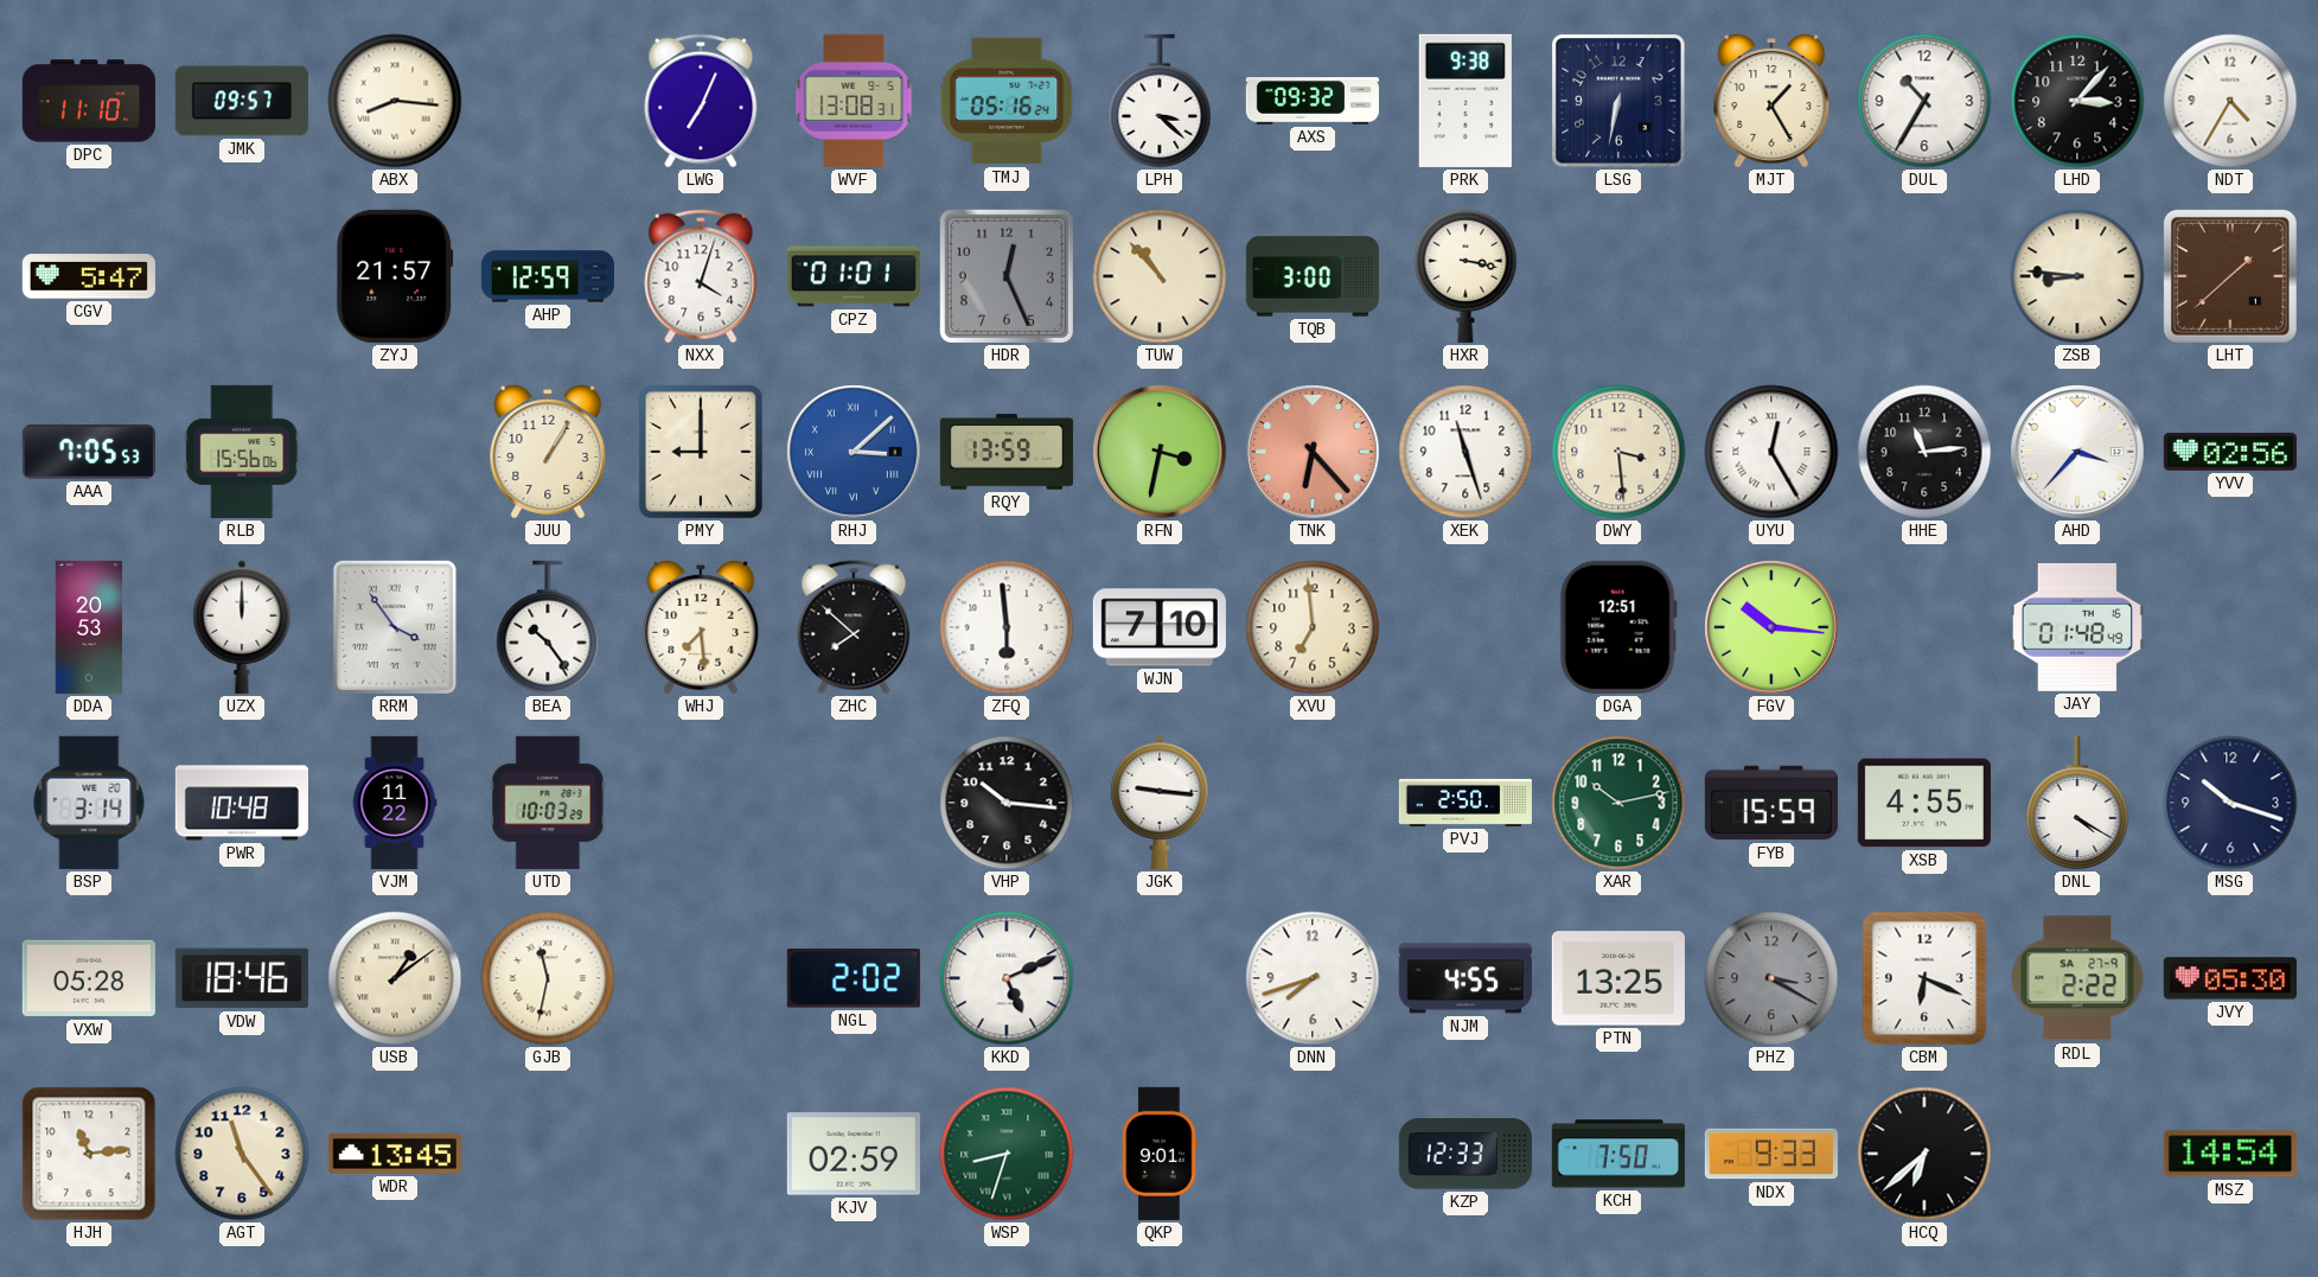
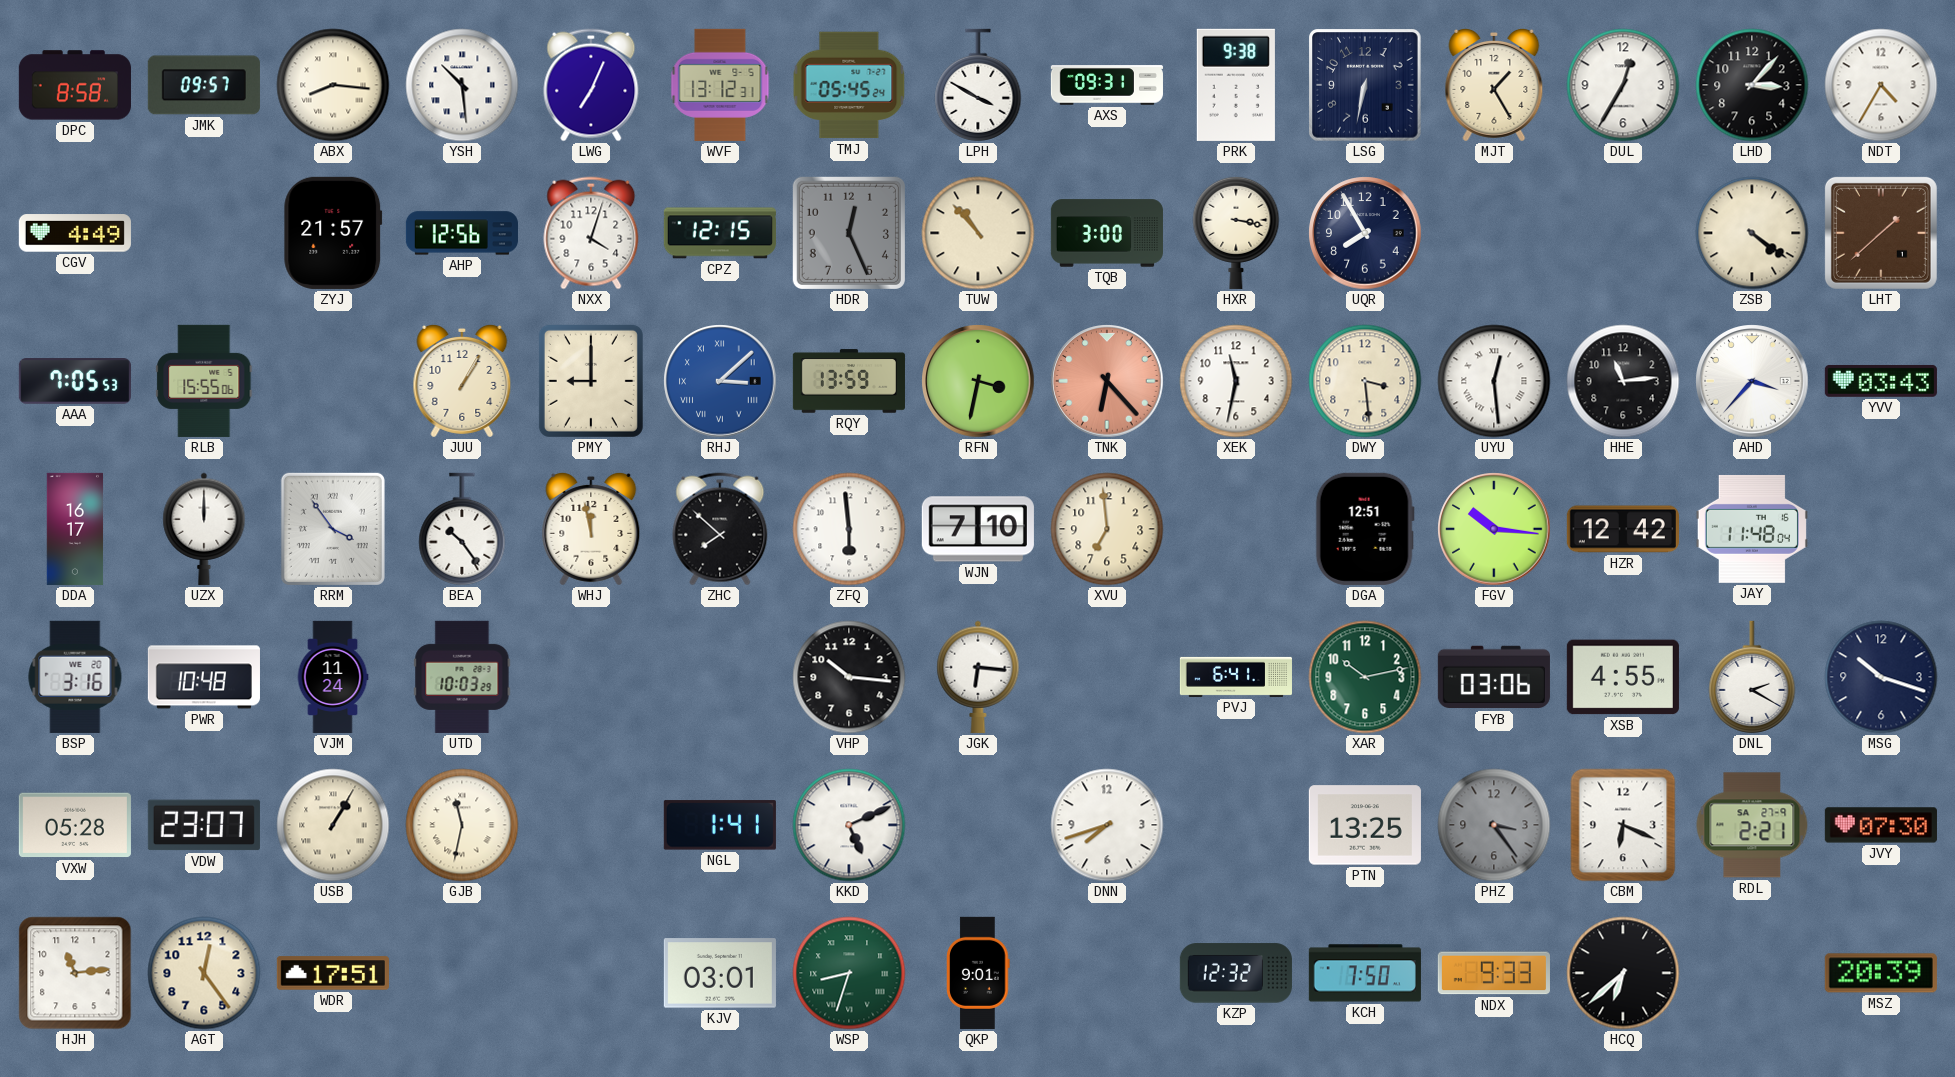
DPC: 11:10 -> 8:58
YSH: none -> 10:29
WVF: 13:08 -> 13:12
TMJ: 05:16 -> 05:45
LPH: 3:22 -> 3:50
AXS: 09:32 -> 09:31
DUL: 10:35 -> 12:35
CGV: 5:47 -> 4:49
AHP: 12:59 -> 12:56
CPZ: 01:01 -> 12:15
UQR: none -> 7:55
ZSB: 8:46 -> 4:21
RLB: 15:56 -> 15:55
XEK: 11:27 -> 11:32
UYU: 12:25 -> 12:29
YVV: 02:56 -> 03:43
DDA: 20:53 -> 16:17
WHJ: 7:29 -> 11:58
HZR: none -> 12:42
JAY: 01:48 -> 11:48
BSP: 3:14 -> 3:16
VJM: 11:22 -> 11:24
JGK: 9:16 -> 6:16
PVJ: 2:50 -> 6:41
FYB: 15:59 -> 03:06
DNL: 4:20 -> 2:20
VDW: 18:46 -> 23:07
USB: 1:09 -> 1:05
NGL: 2:02 -> 1:41
NJM: 4:55 -> none
PHZ: 3:20 -> 3:24
RDL: 2:22 -> 2:21
JVY: 05:30 -> 07:30
AGT: 11:24 -> 12:24
WDR: 13:45 -> 17:51
KJV: 02:59 -> 03:01
KZP: 12:33 -> 12:32
MSZ: 14:54 -> 20:39
